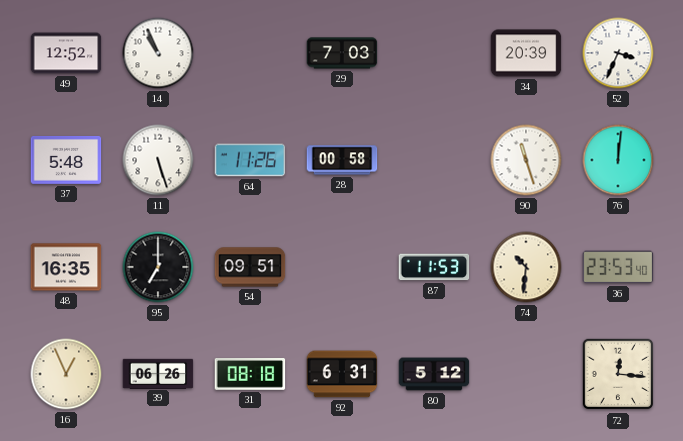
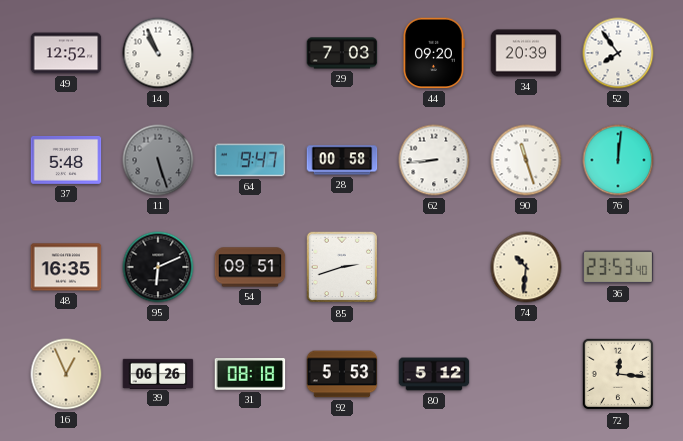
44: none -> 09:20
52: 3:34 -> 7:54
11 dial: white -> grey
64: 11:26 -> 9:47
62: none -> 8:44
95: 7:00 -> 6:11
85: none -> 2:42
87: 11:53 -> none
92: 6:31 -> 5:53
